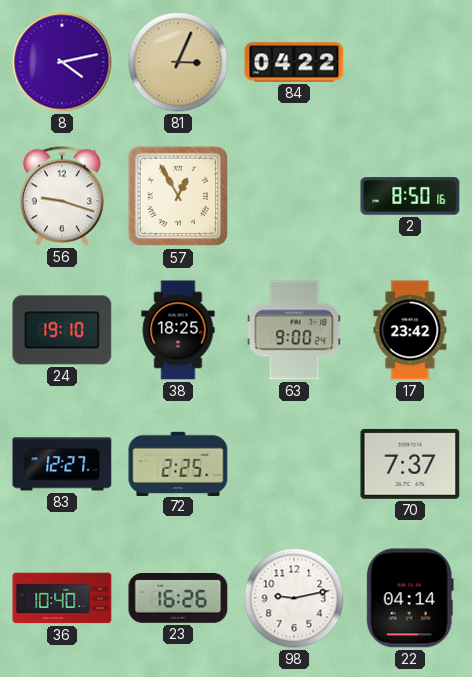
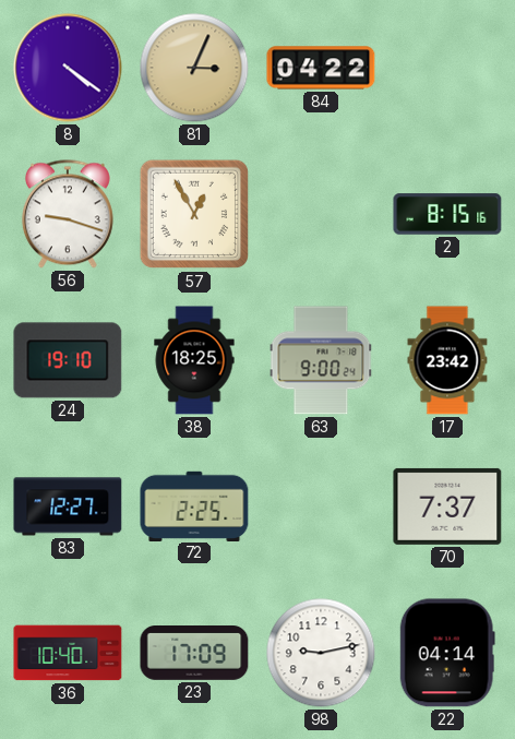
8: 4:13 -> 4:21
2: 8:50 -> 8:15
23: 16:26 -> 17:09
